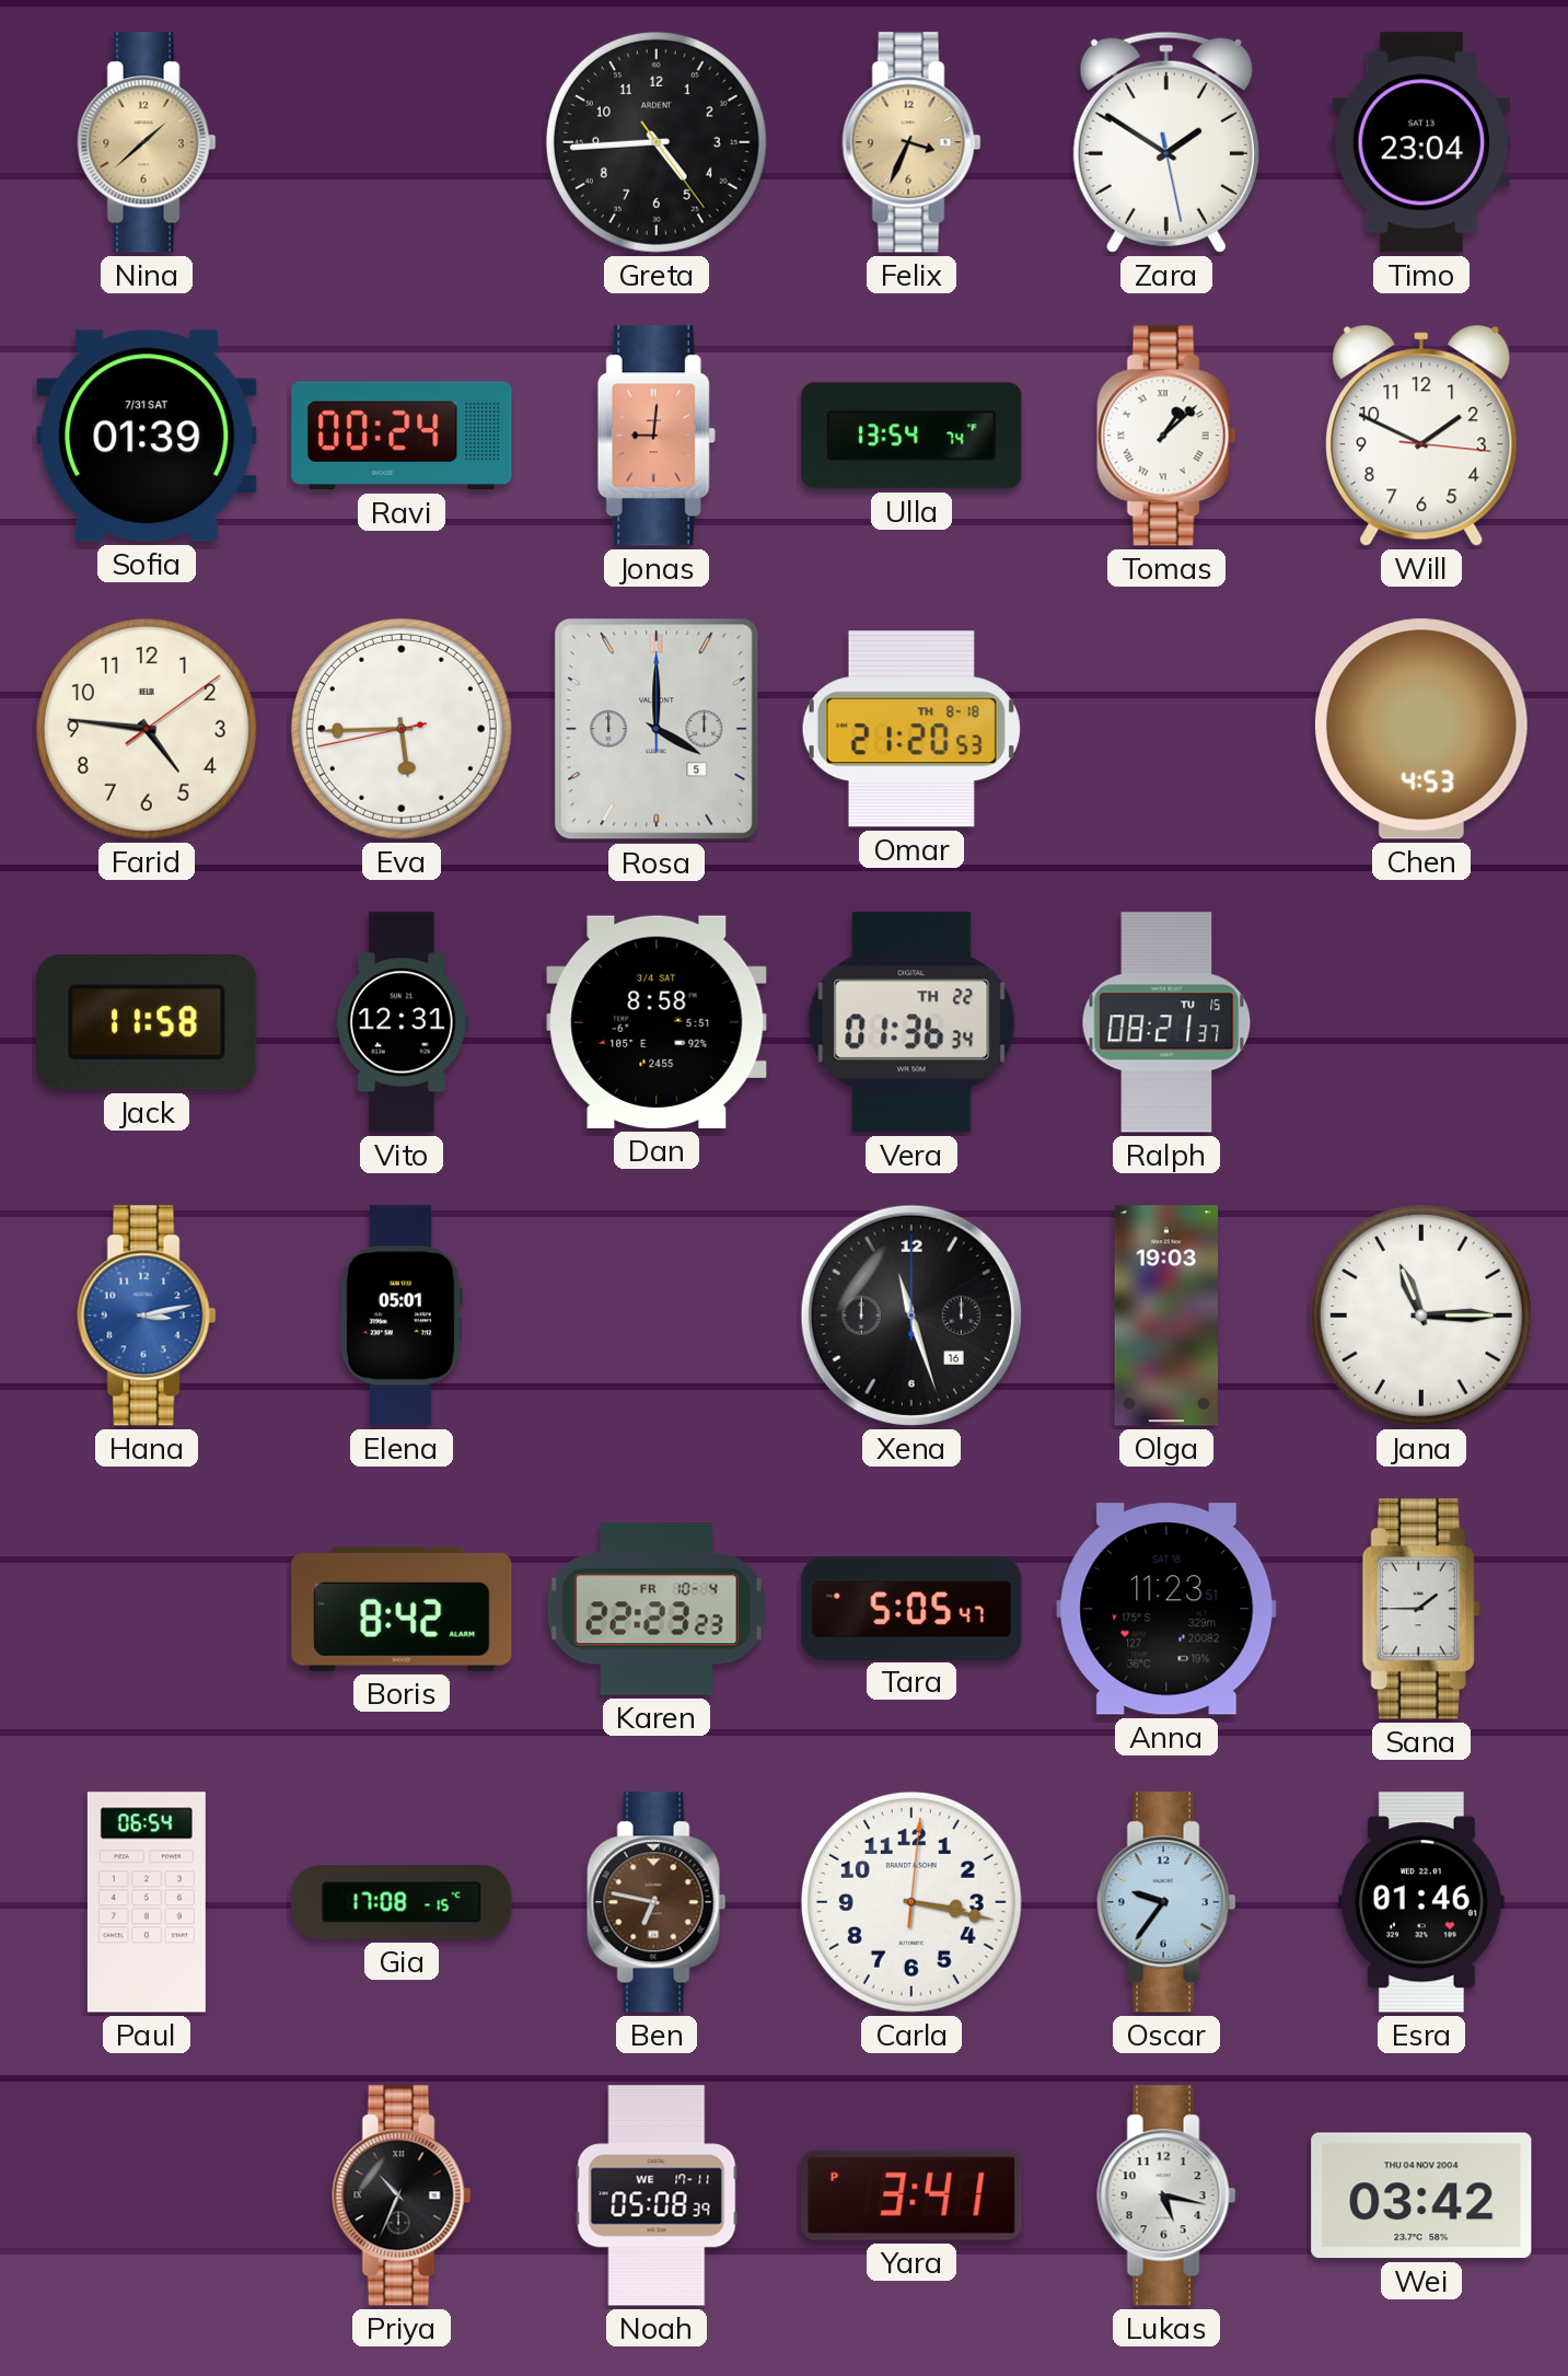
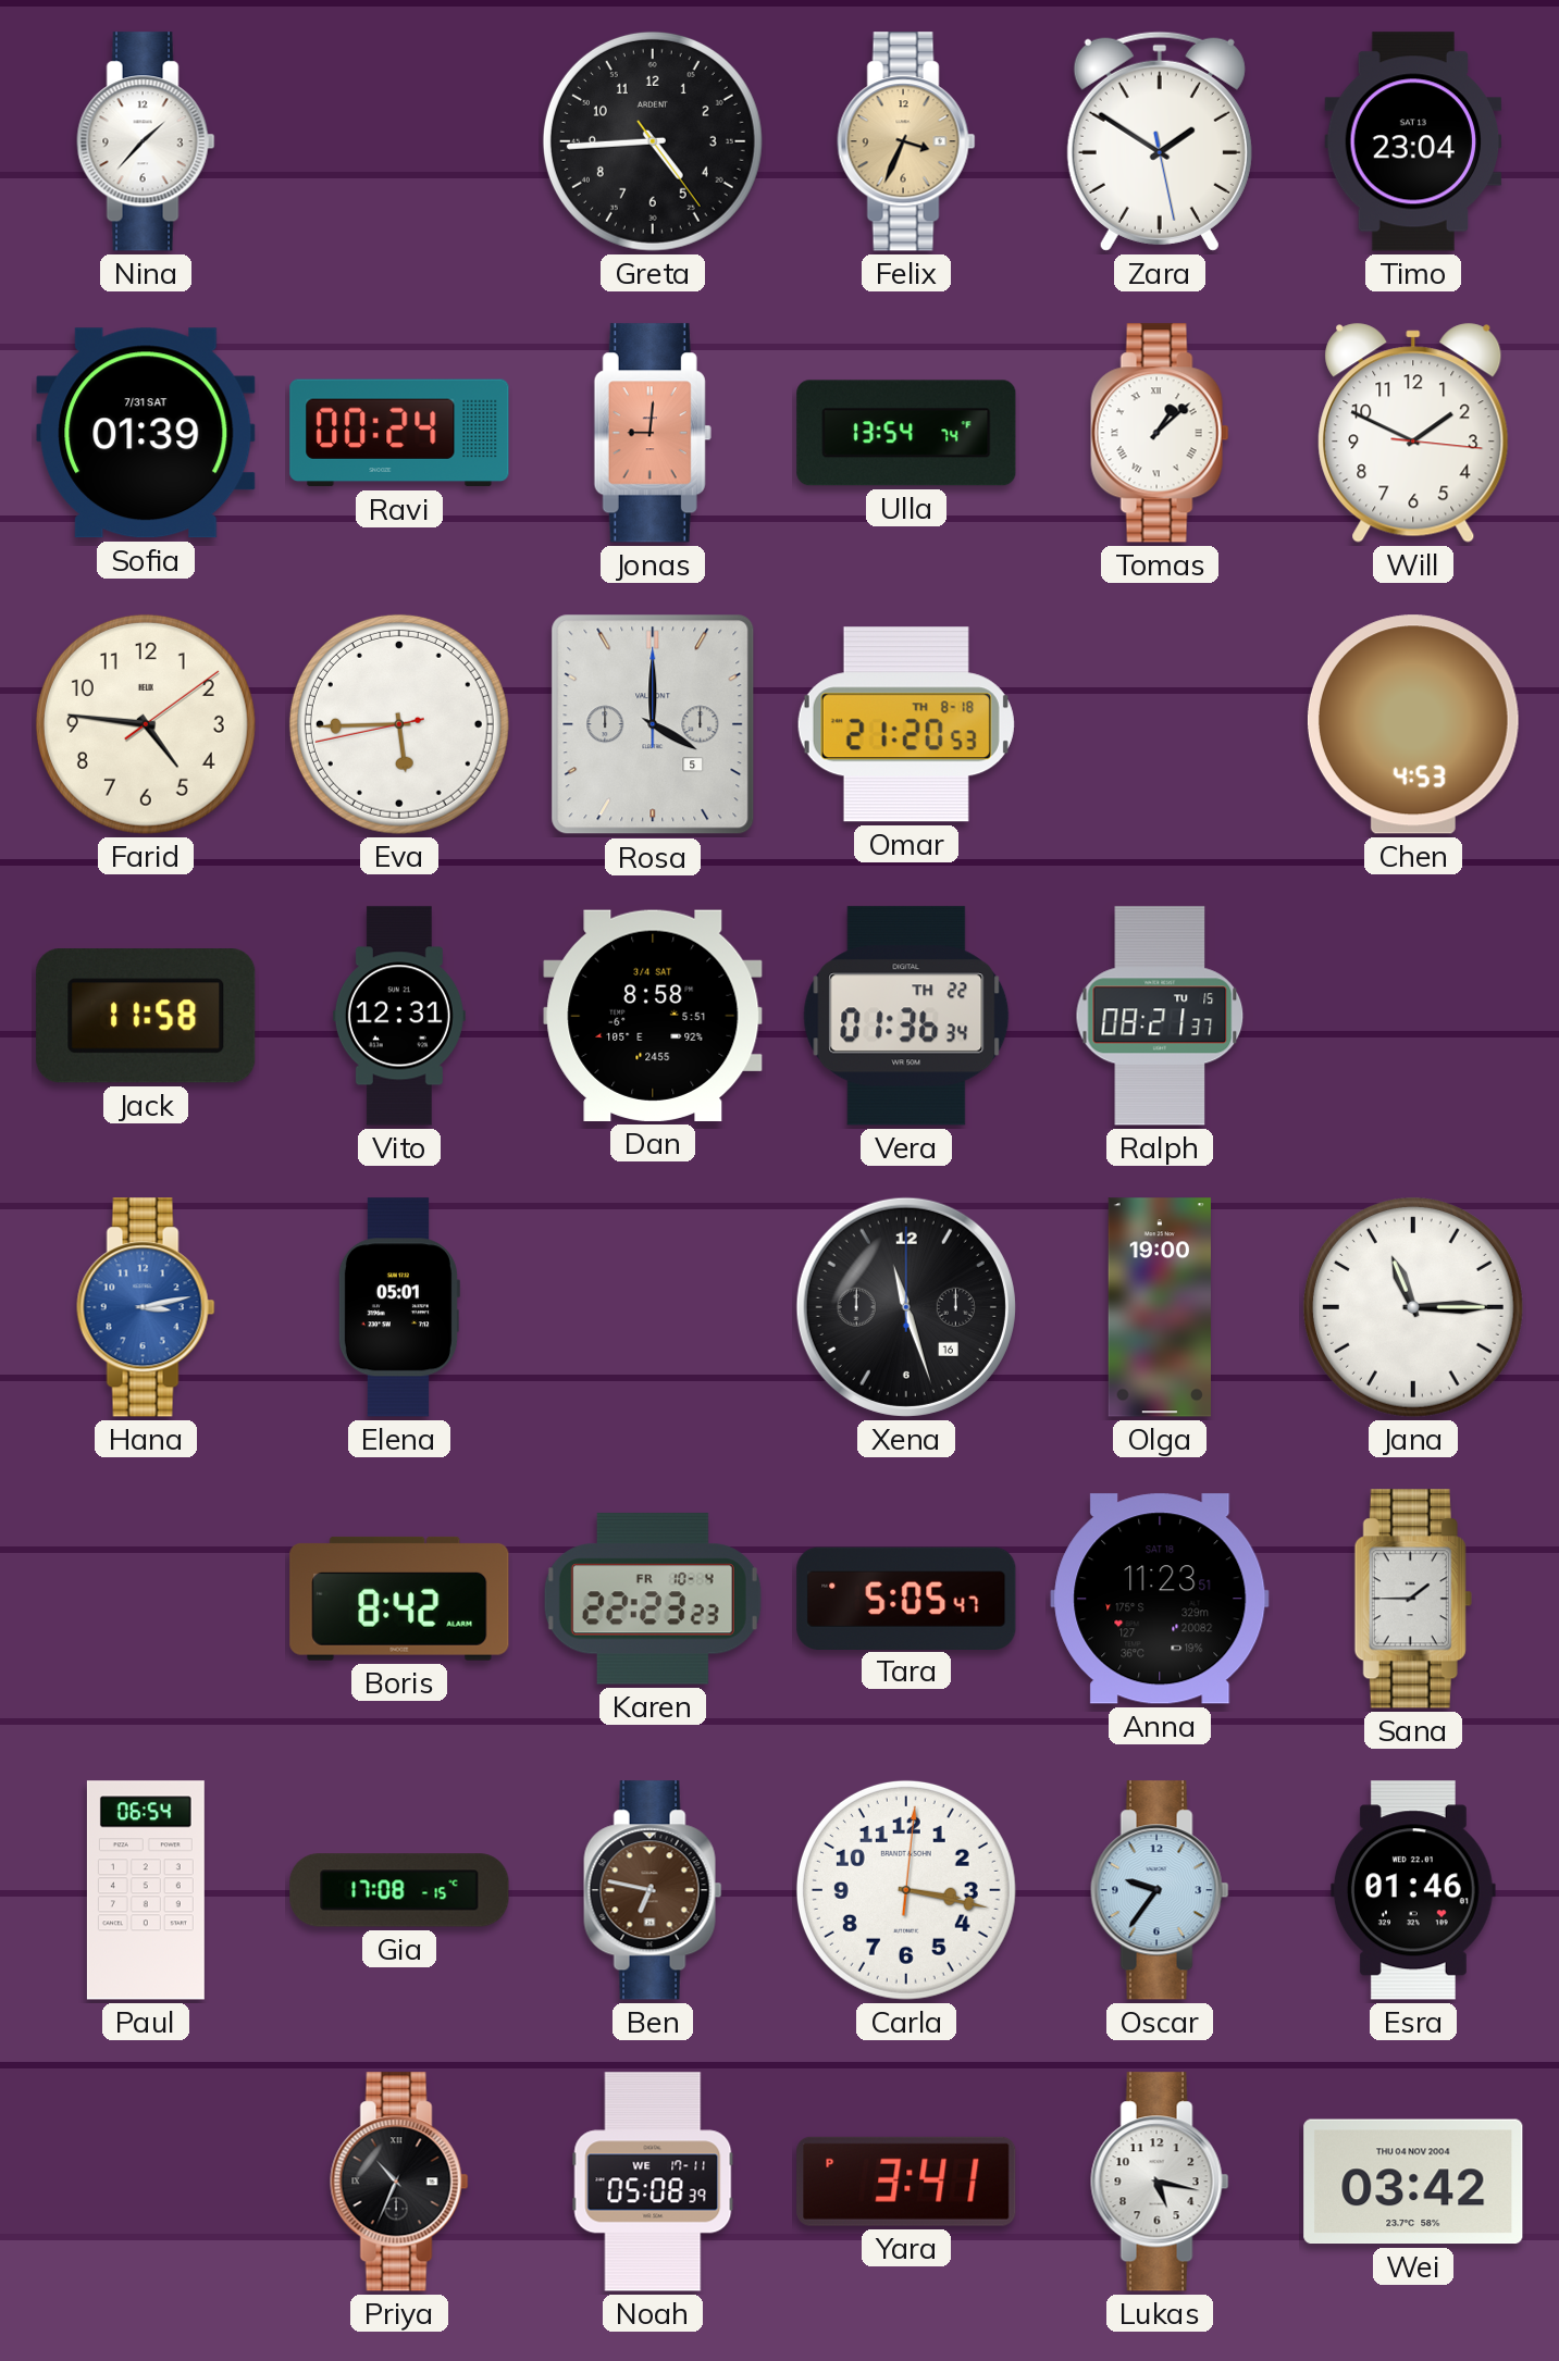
Nina: 1:38 -> 1:37
Nina dial: champagne -> white
Olga: 19:03 -> 19:00
